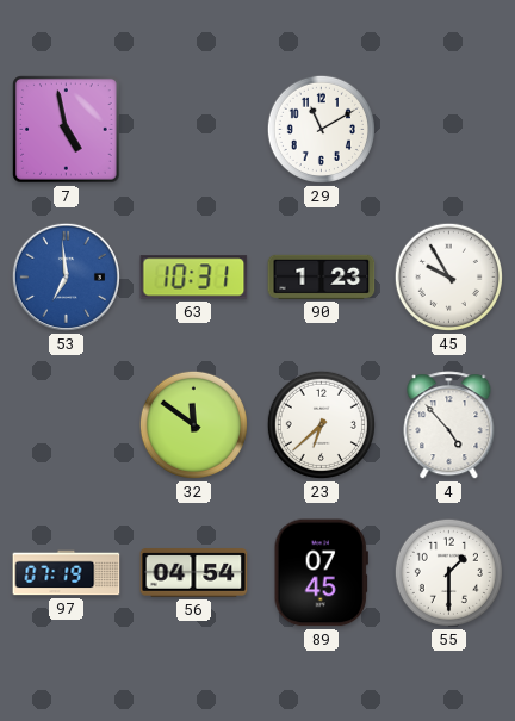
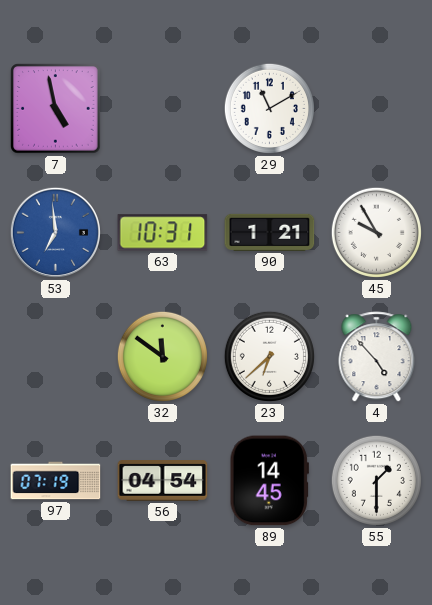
90: 1:23 -> 1:21
89: 07:45 -> 14:45
